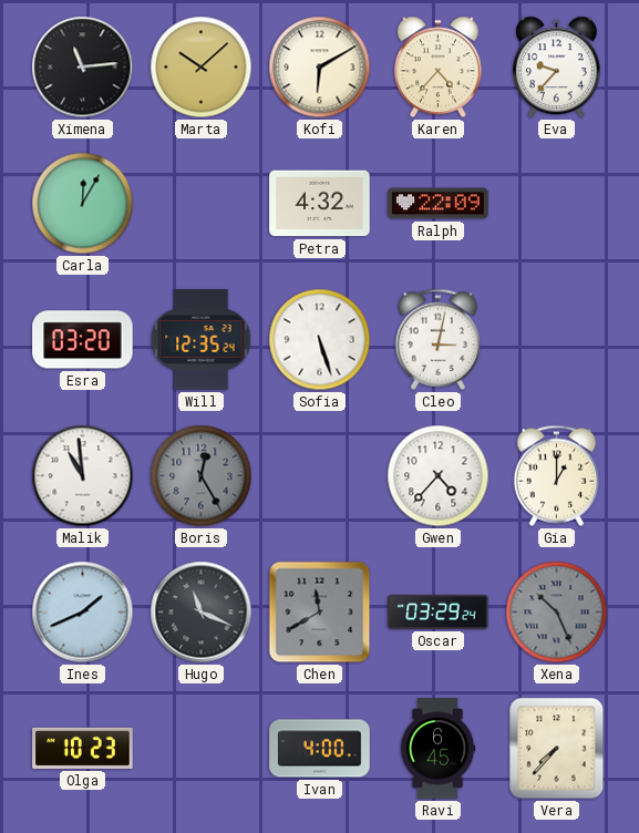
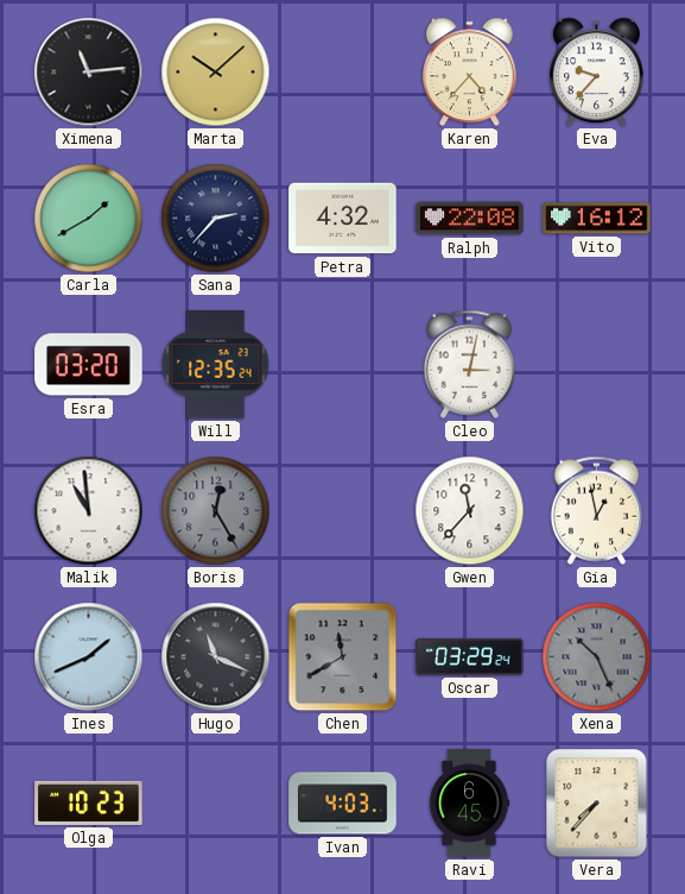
Kofi: 6:10 -> none
Carla: 12:05 -> 1:40
Sana: none -> 2:37
Ralph: 22:09 -> 22:08
Vito: none -> 16:12
Sofia: 5:27 -> none
Gwen: 4:37 -> 11:37
Gia: 1:00 -> 12:58
Ivan: 4:00 -> 4:03
